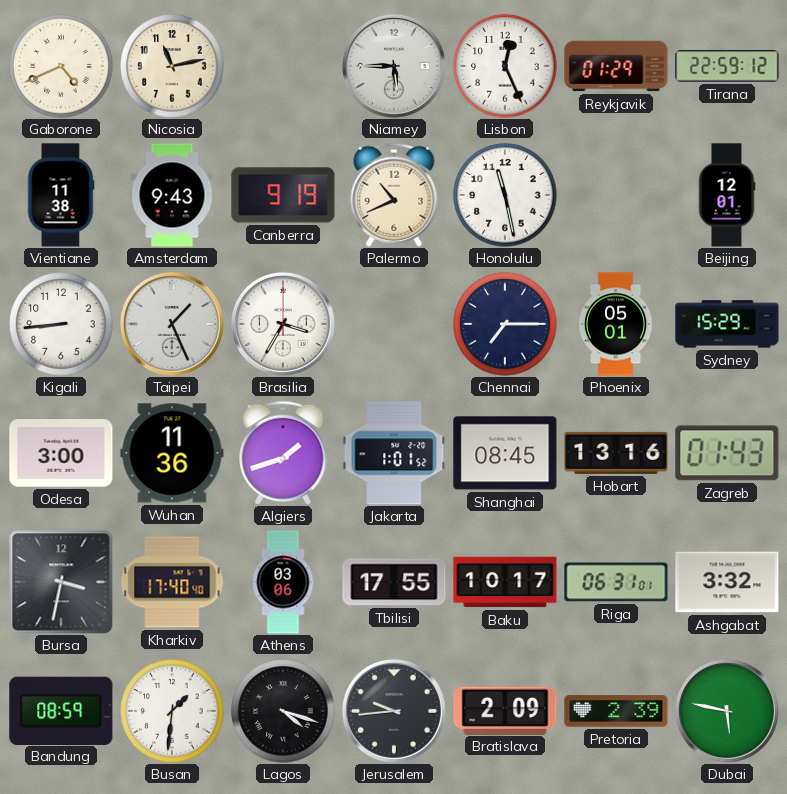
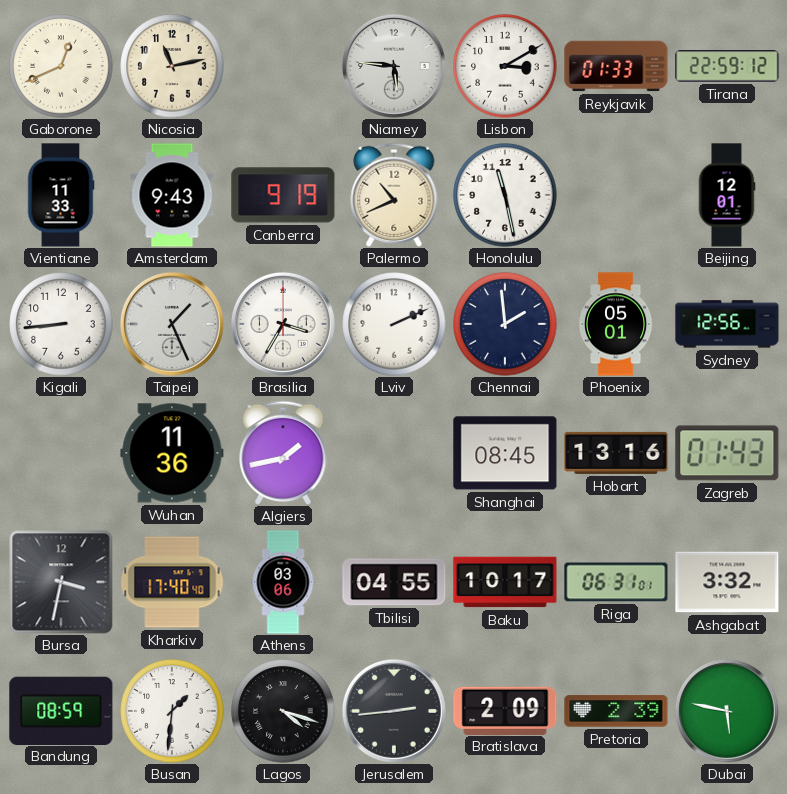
Gaborone: 4:41 -> 12:41
Niamey: 5:45 -> 5:46
Lisbon: 12:26 -> 3:10
Reykjavik: 01:29 -> 01:33
Vientiane: 11:38 -> 11:33
Lviv: none -> 2:11
Chennai: 7:15 -> 1:59
Sydney: 15:29 -> 12:56
Odesa: 3:00 -> none
Algiers: 1:42 -> 1:43
Jakarta: 1:01 -> none
Tbilisi: 17:55 -> 04:55
Jerusalem: 9:44 -> 2:44
